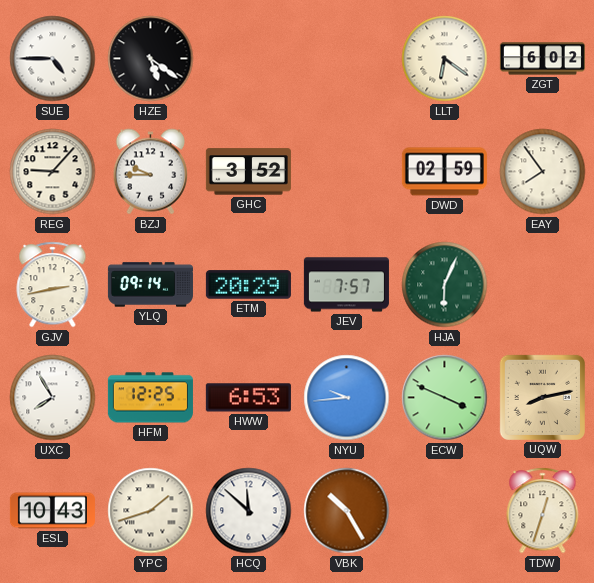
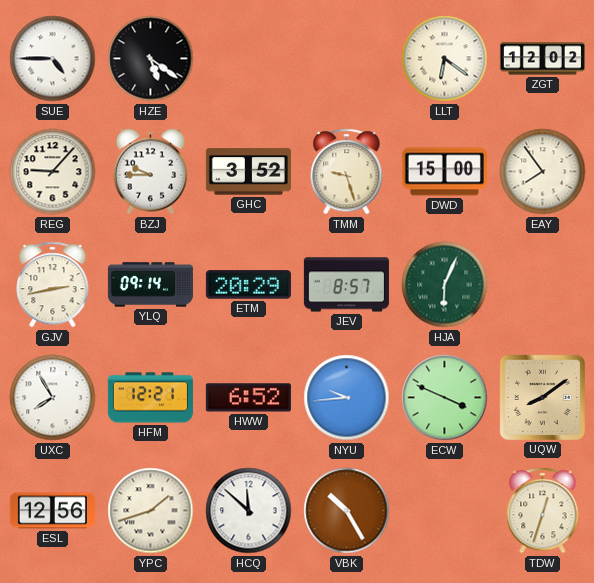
ZGT: 6:02 -> 12:02
TMM: none -> 9:27
DWD: 02:59 -> 15:00
JEV: 7:57 -> 8:57
HFM: 12:25 -> 12:21
HWW: 6:53 -> 6:52
UQW: 8:13 -> 8:09
ESL: 10:43 -> 12:56
